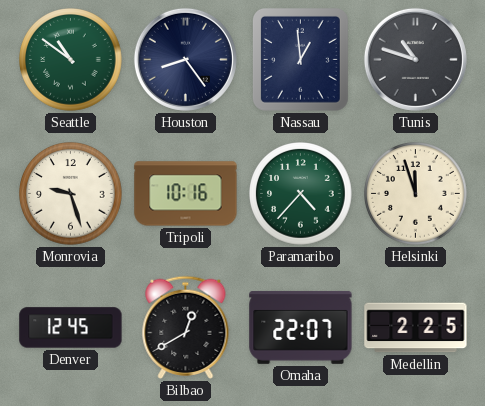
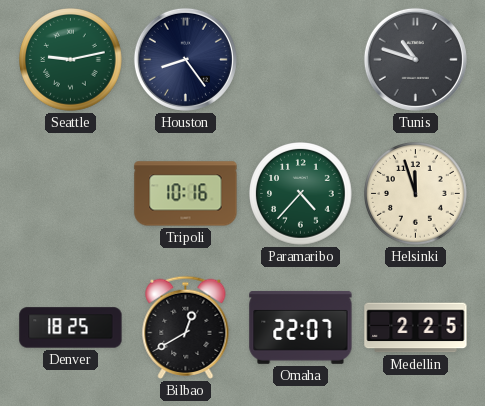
Seattle: 10:51 -> 9:13
Nassau: 12:59 -> none
Monrovia: 9:27 -> none
Denver: 12:45 -> 18:25
